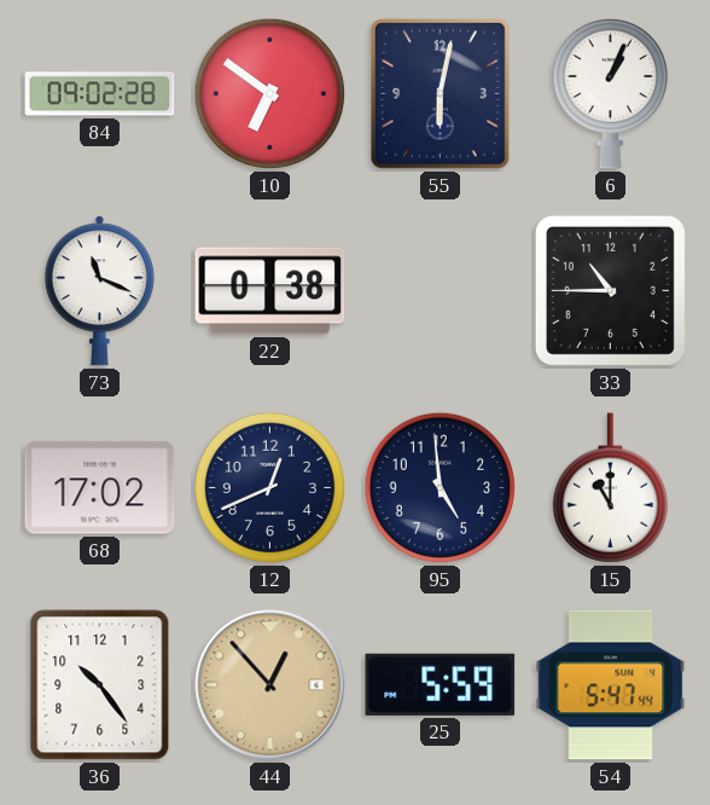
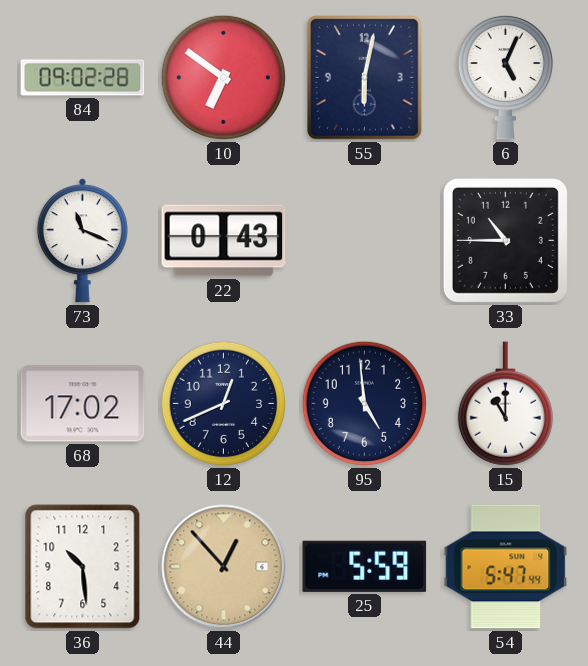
6: 1:04 -> 5:04
22: 0:38 -> 0:43
36: 10:24 -> 10:29
